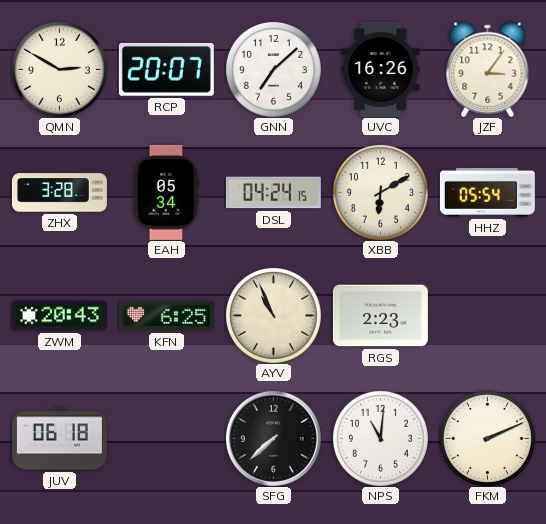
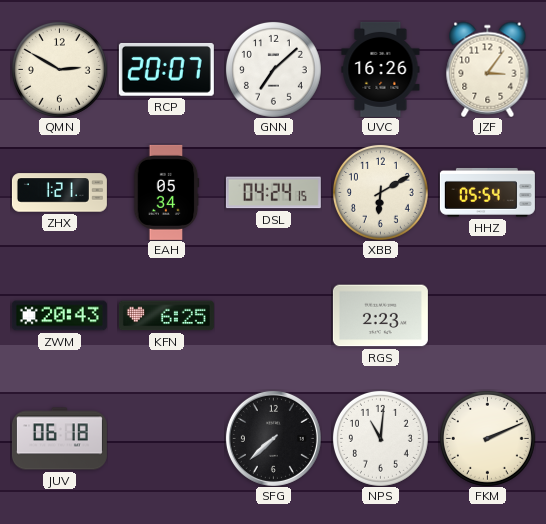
ZHX: 3:28 -> 1:21
AYV: 10:56 -> none
